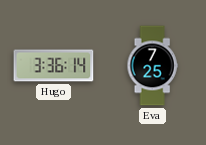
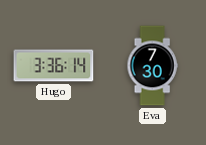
Eva: 7:25 -> 7:30
